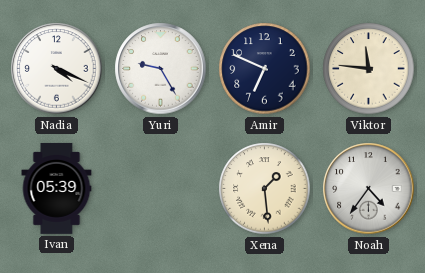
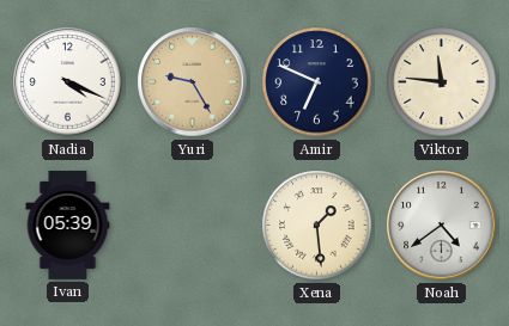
Yuri dial: white -> champagne
Noah: 4:36 -> 4:39
